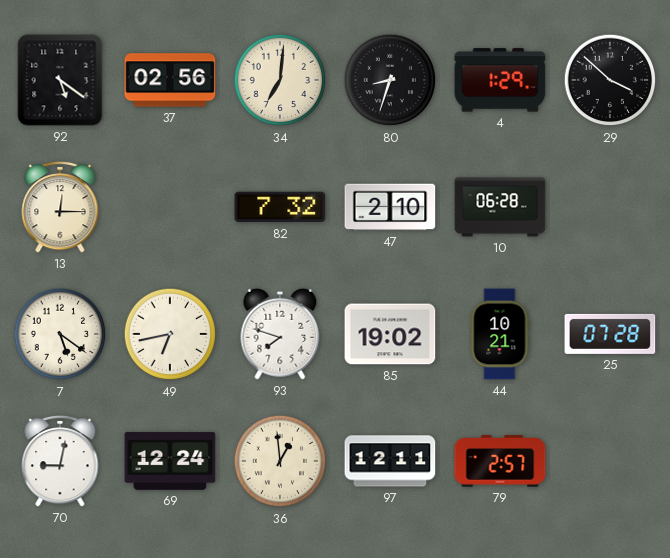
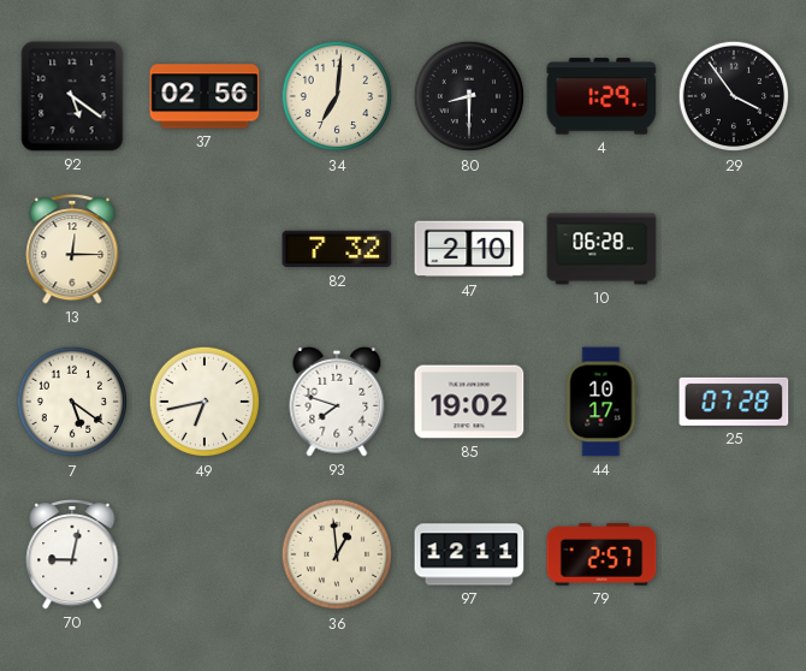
80: 8:33 -> 8:30
29: 3:52 -> 3:54
44: 10:21 -> 10:17
69: 12:24 -> none
